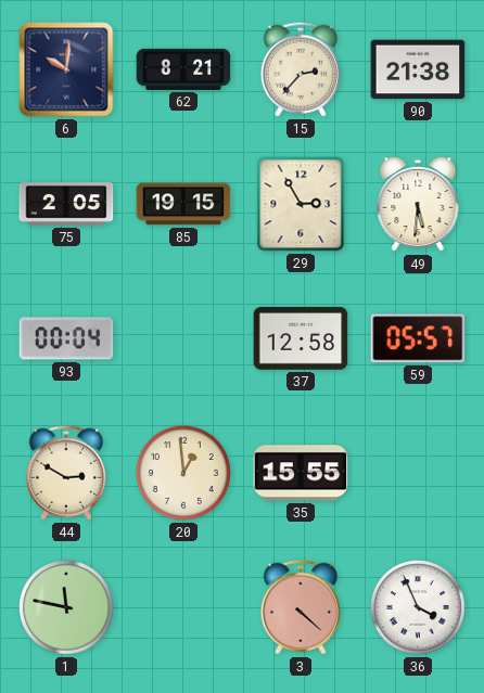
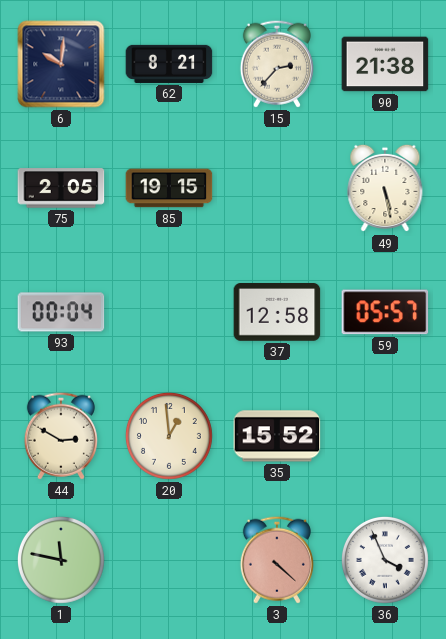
29: 2:55 -> none
49: 5:31 -> 5:28
35: 15:55 -> 15:52
